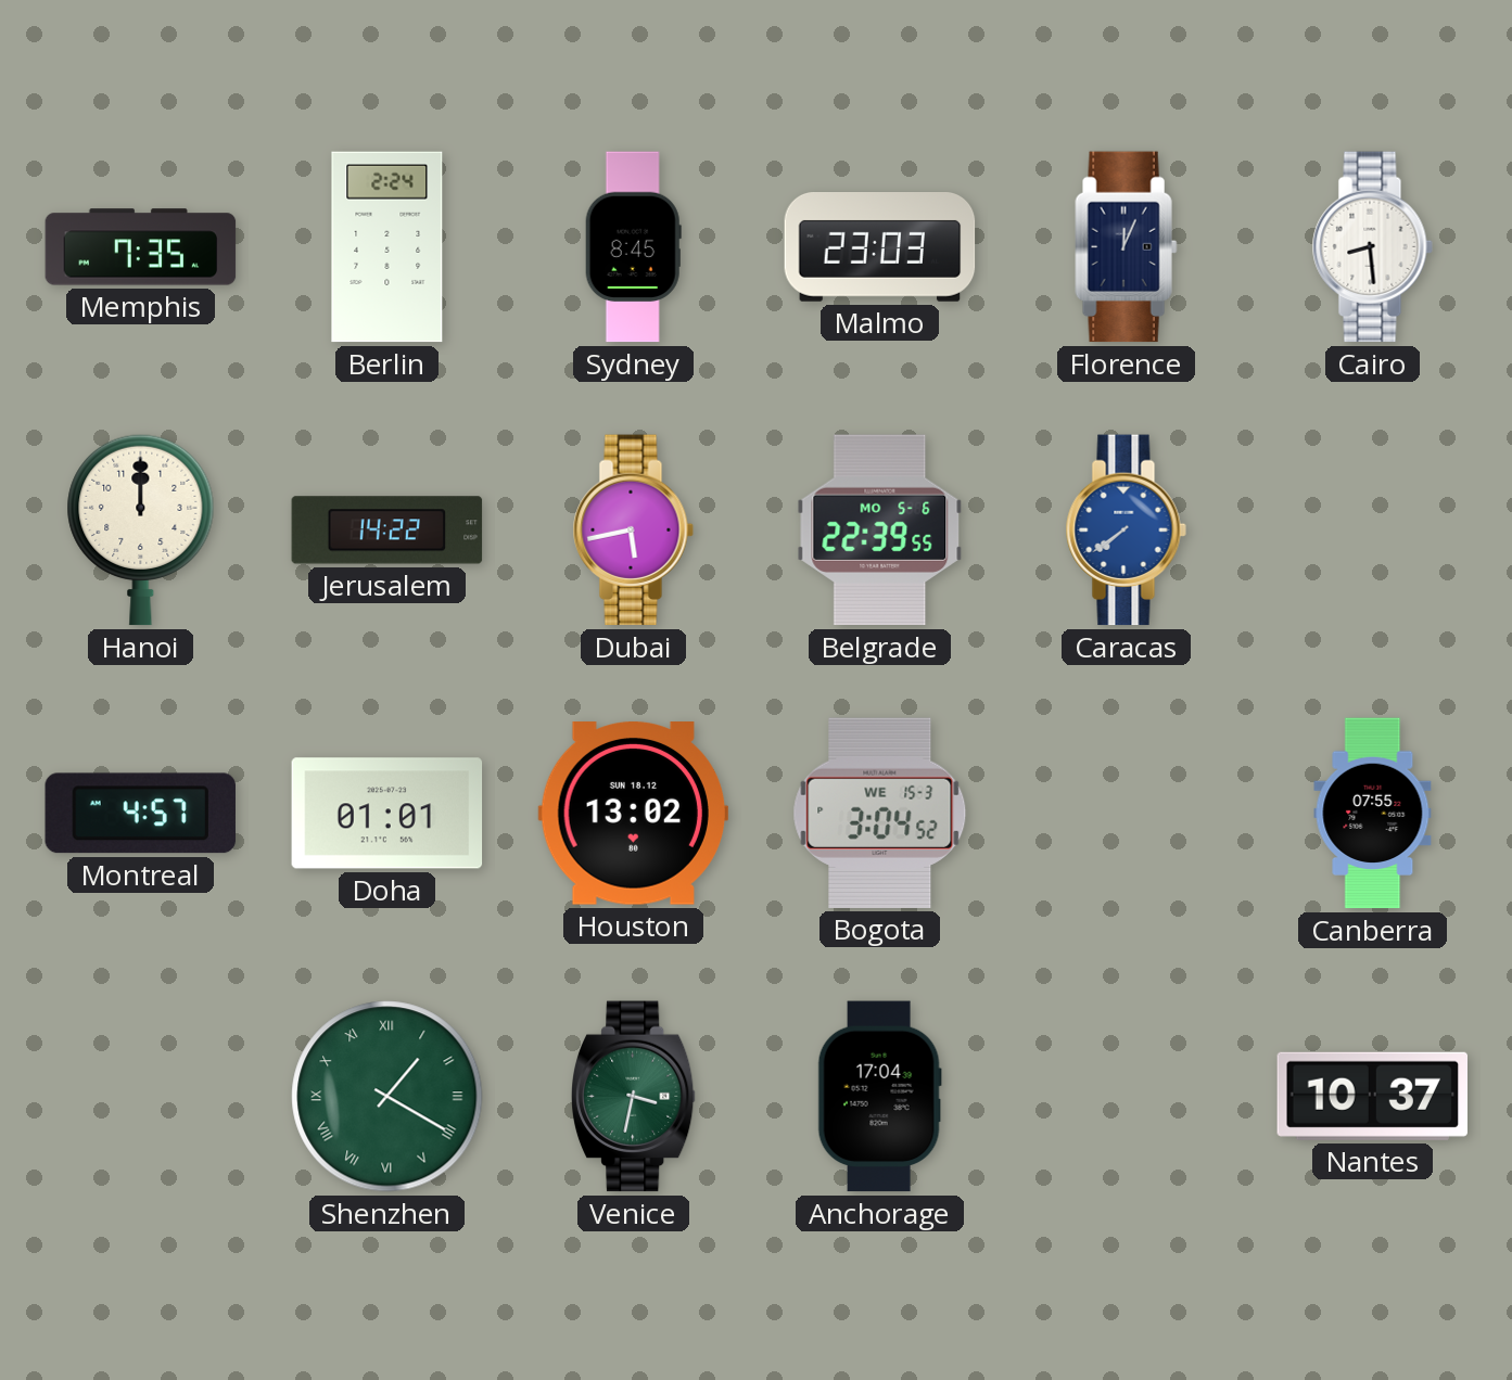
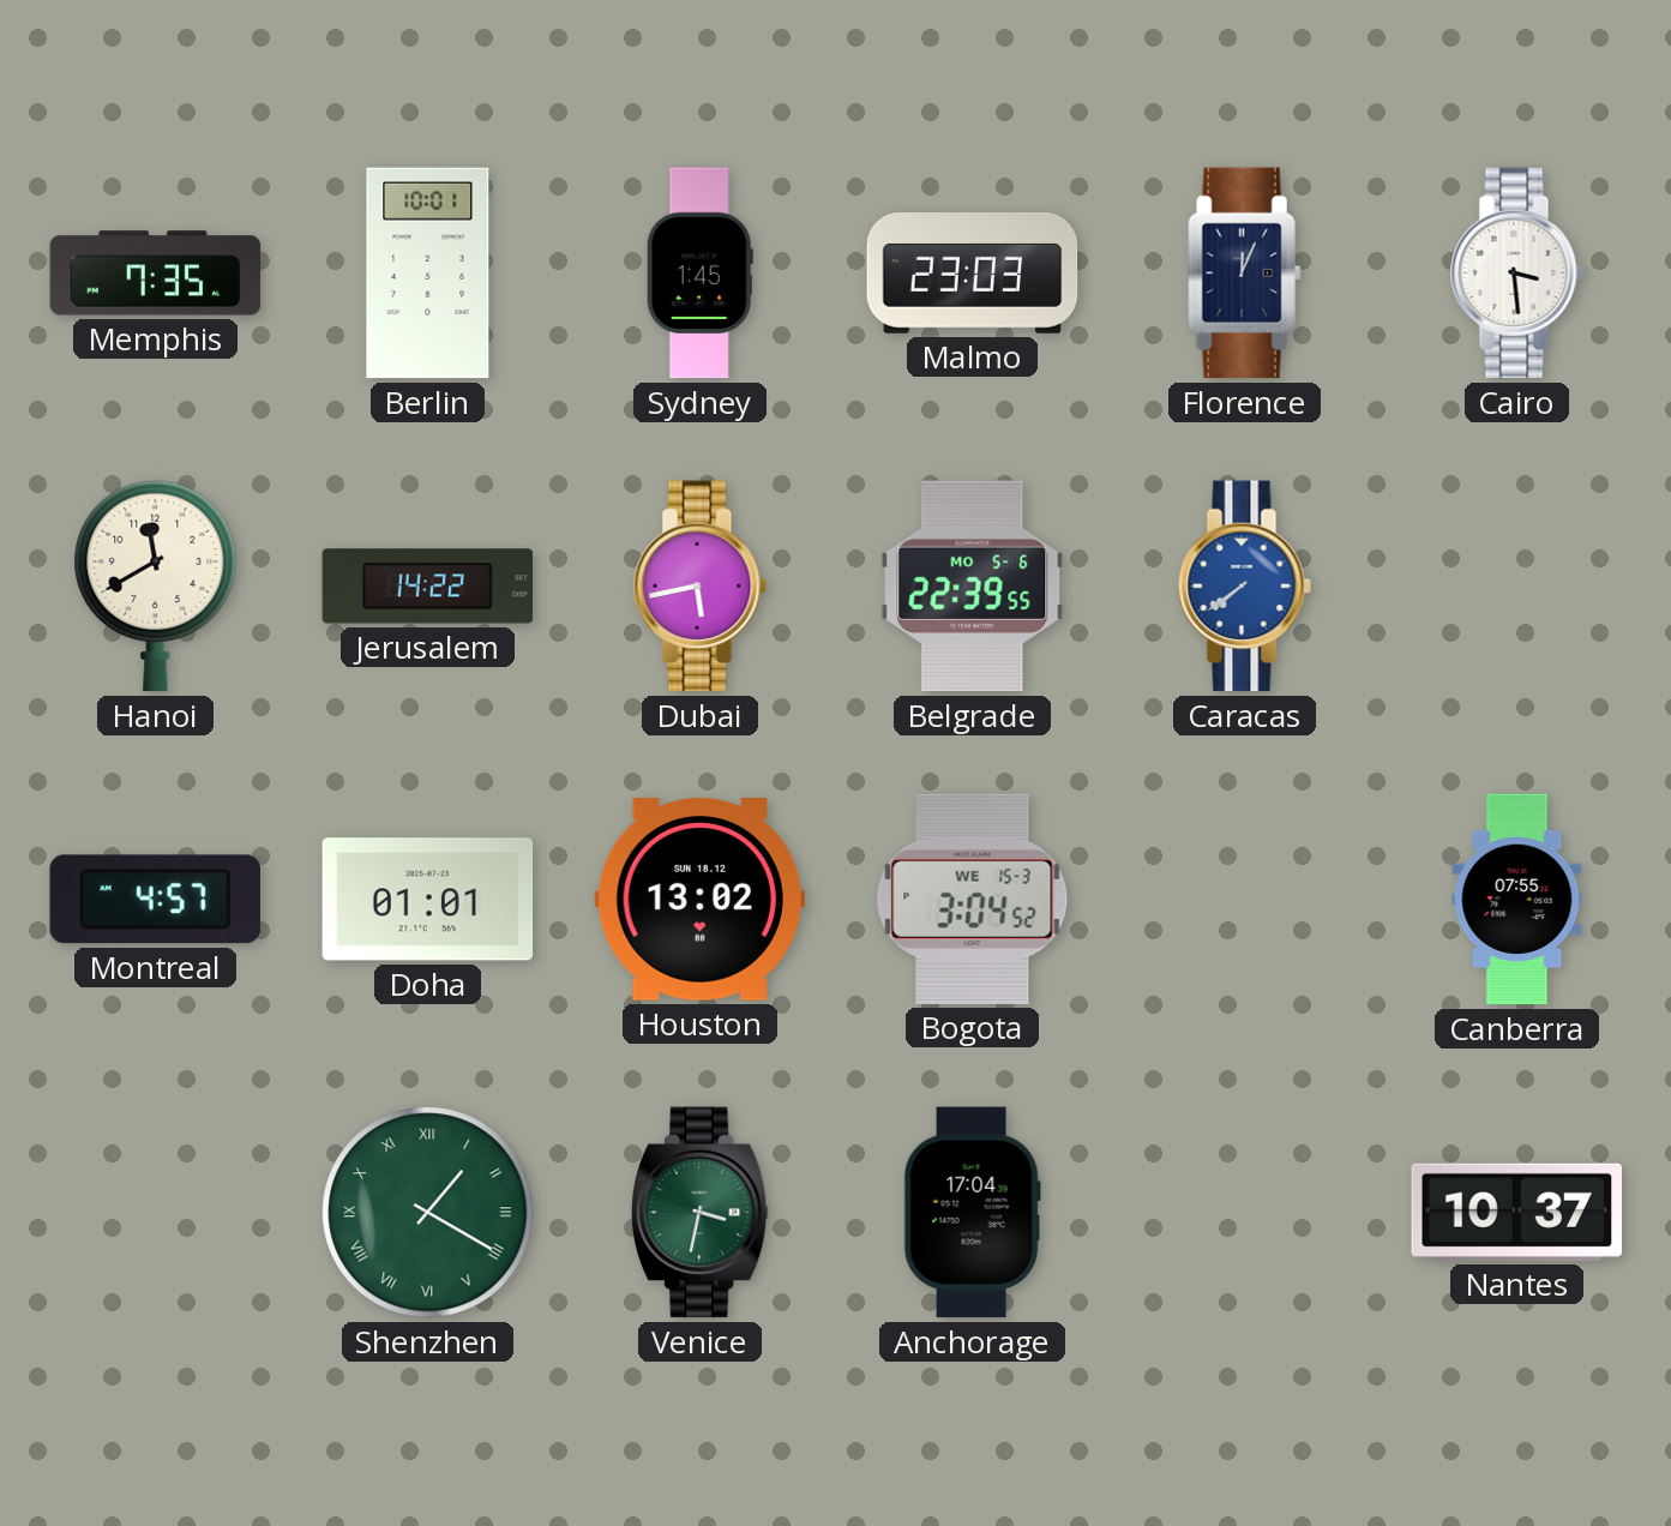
Berlin: 2:24 -> 10:01
Sydney: 8:45 -> 1:45
Cairo: 8:29 -> 3:29
Hanoi: 12:00 -> 11:40
